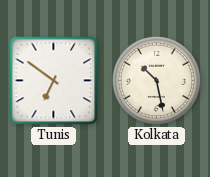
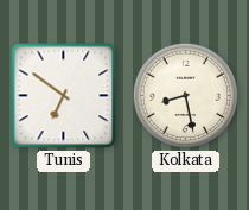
Kolkata: 10:28 -> 8:28
